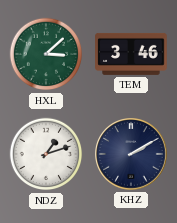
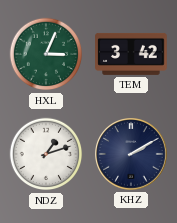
HXL: 3:08 -> 3:04
TEM: 3:46 -> 3:42
